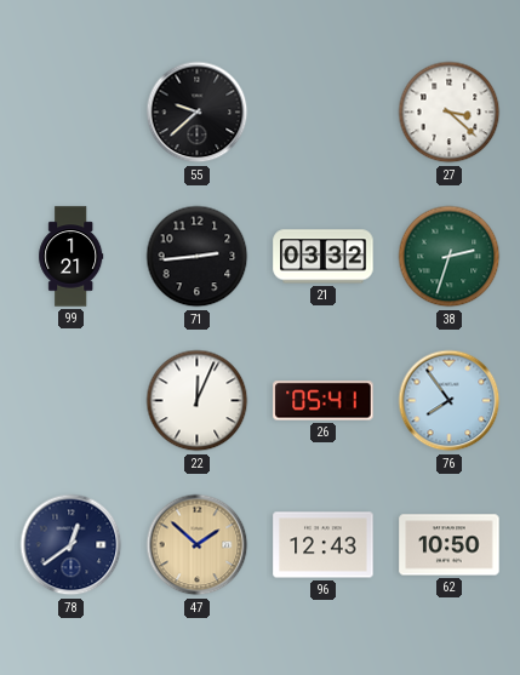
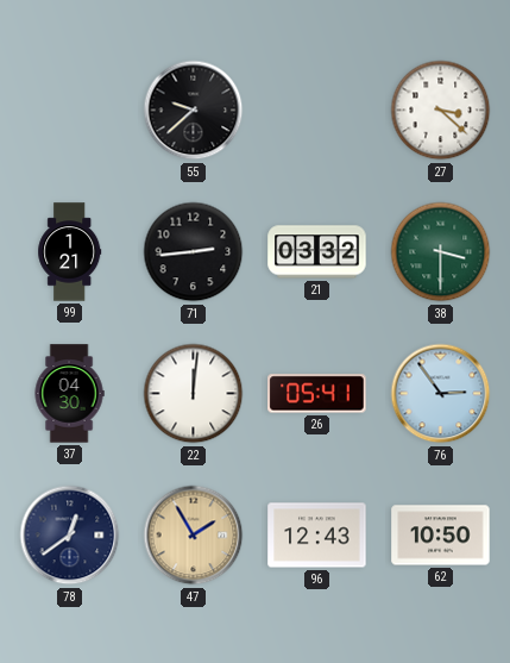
38: 2:33 -> 3:30
37: none -> 04:30
22: 12:04 -> 12:01
76: 7:54 -> 2:54
47: 1:52 -> 1:55
